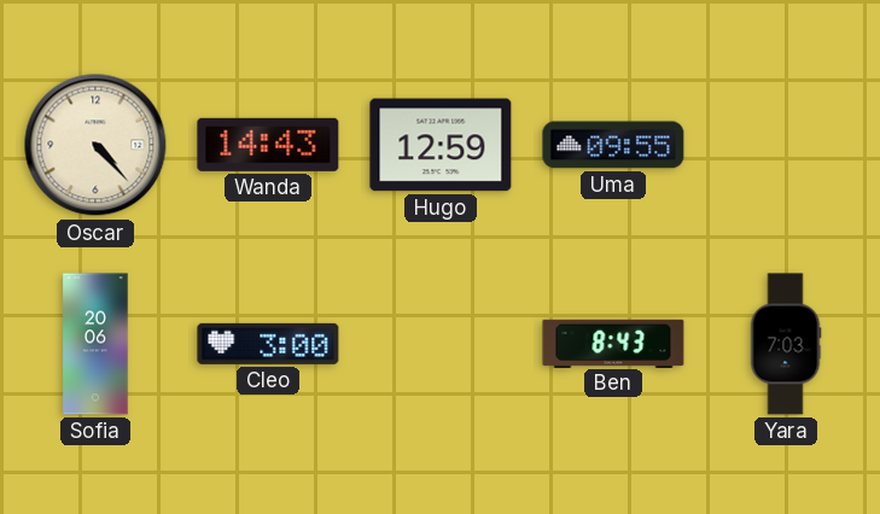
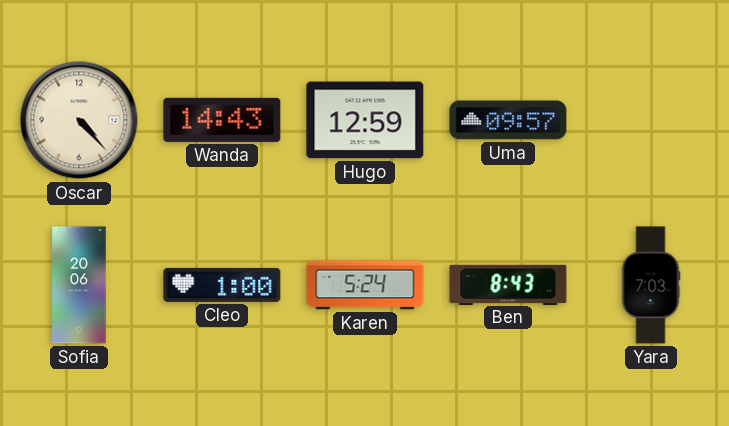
Uma: 09:55 -> 09:57
Cleo: 3:00 -> 1:00
Karen: none -> 5:24
